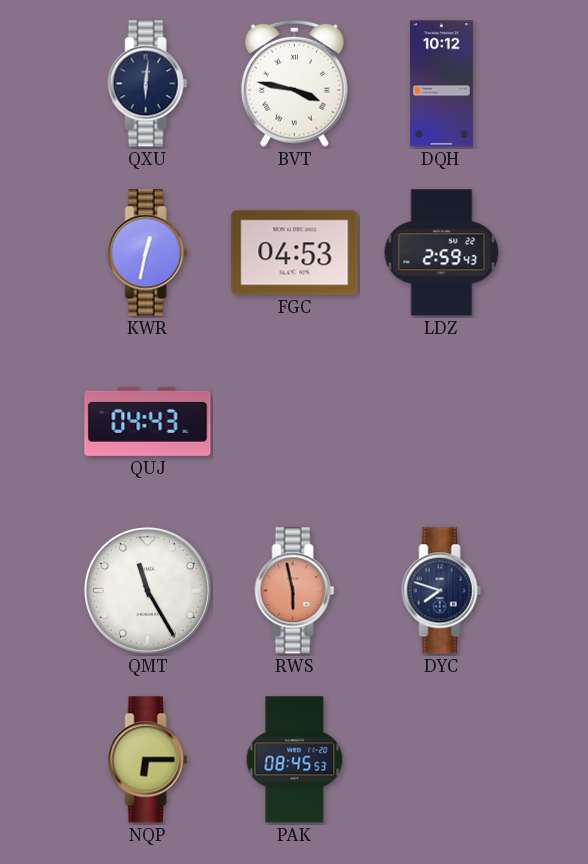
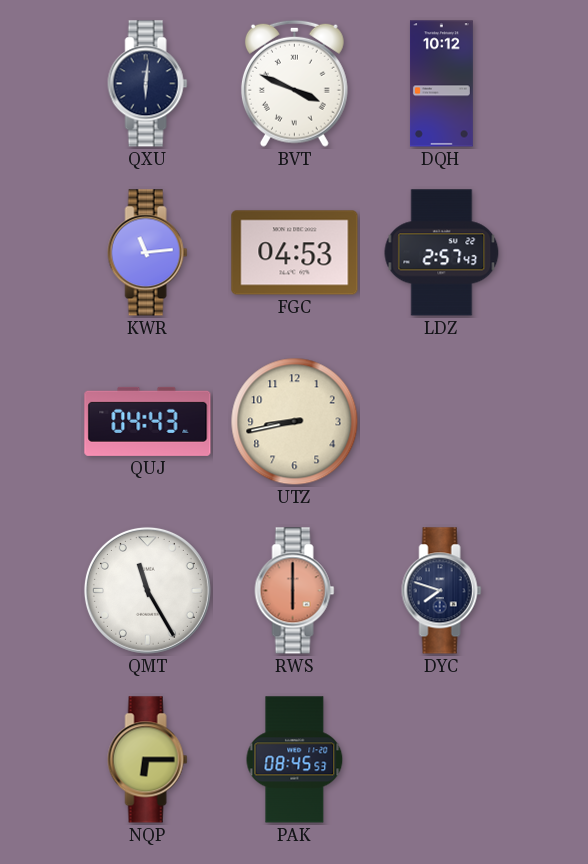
BVT: 3:47 -> 3:49
KWR: 12:32 -> 11:14
LDZ: 2:59 -> 2:57
UTZ: none -> 8:43
RWS: 5:58 -> 6:00
